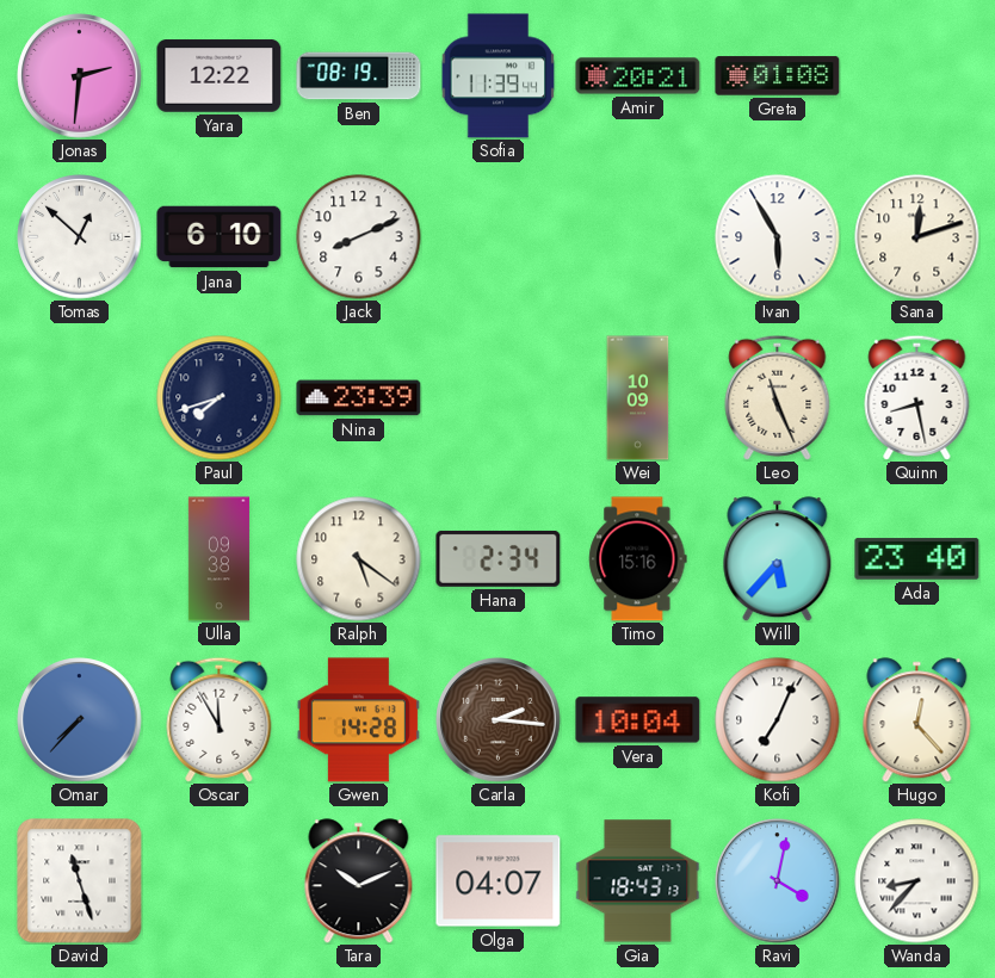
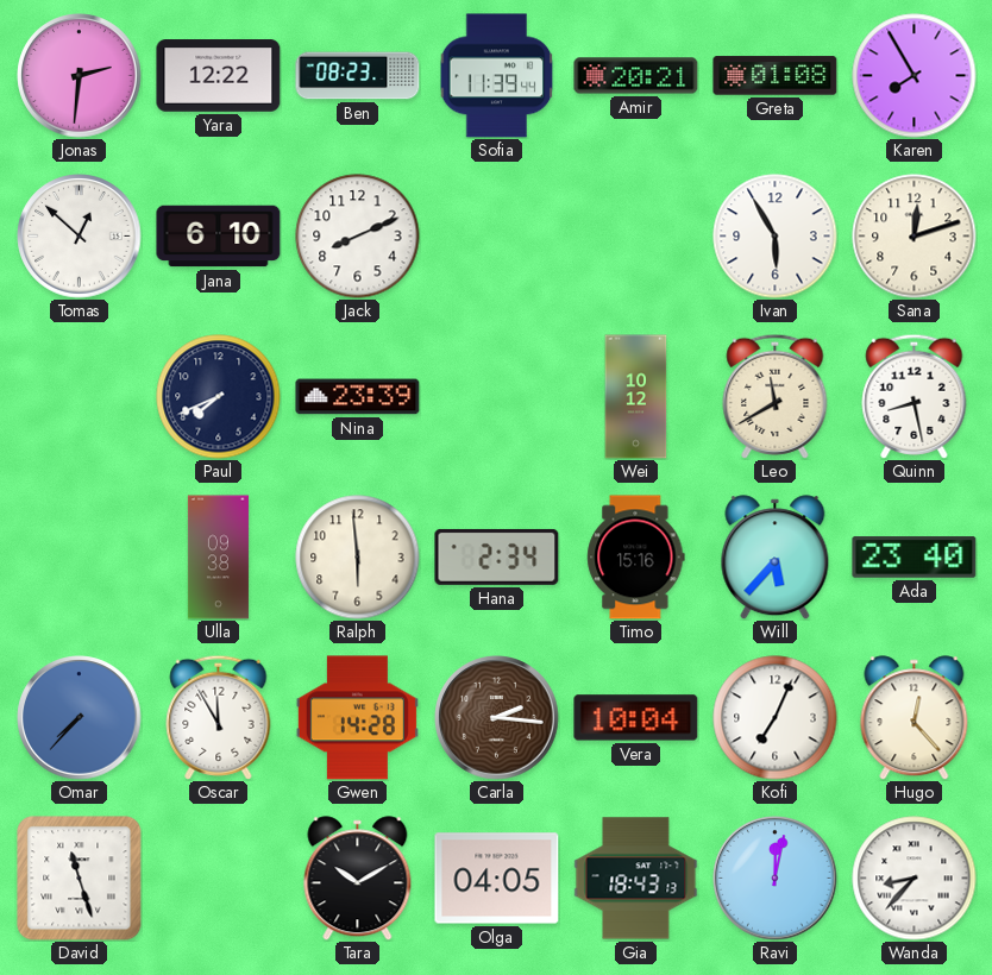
Ben: 08:19 -> 08:23
Karen: none -> 7:55
Paul: 7:42 -> 7:41
Wei: 10:09 -> 10:12
Leo: 11:26 -> 11:40
Ralph: 5:21 -> 5:59
Tara: 10:11 -> 10:10
Olga: 04:07 -> 04:05
Ravi: 4:02 -> 12:02
